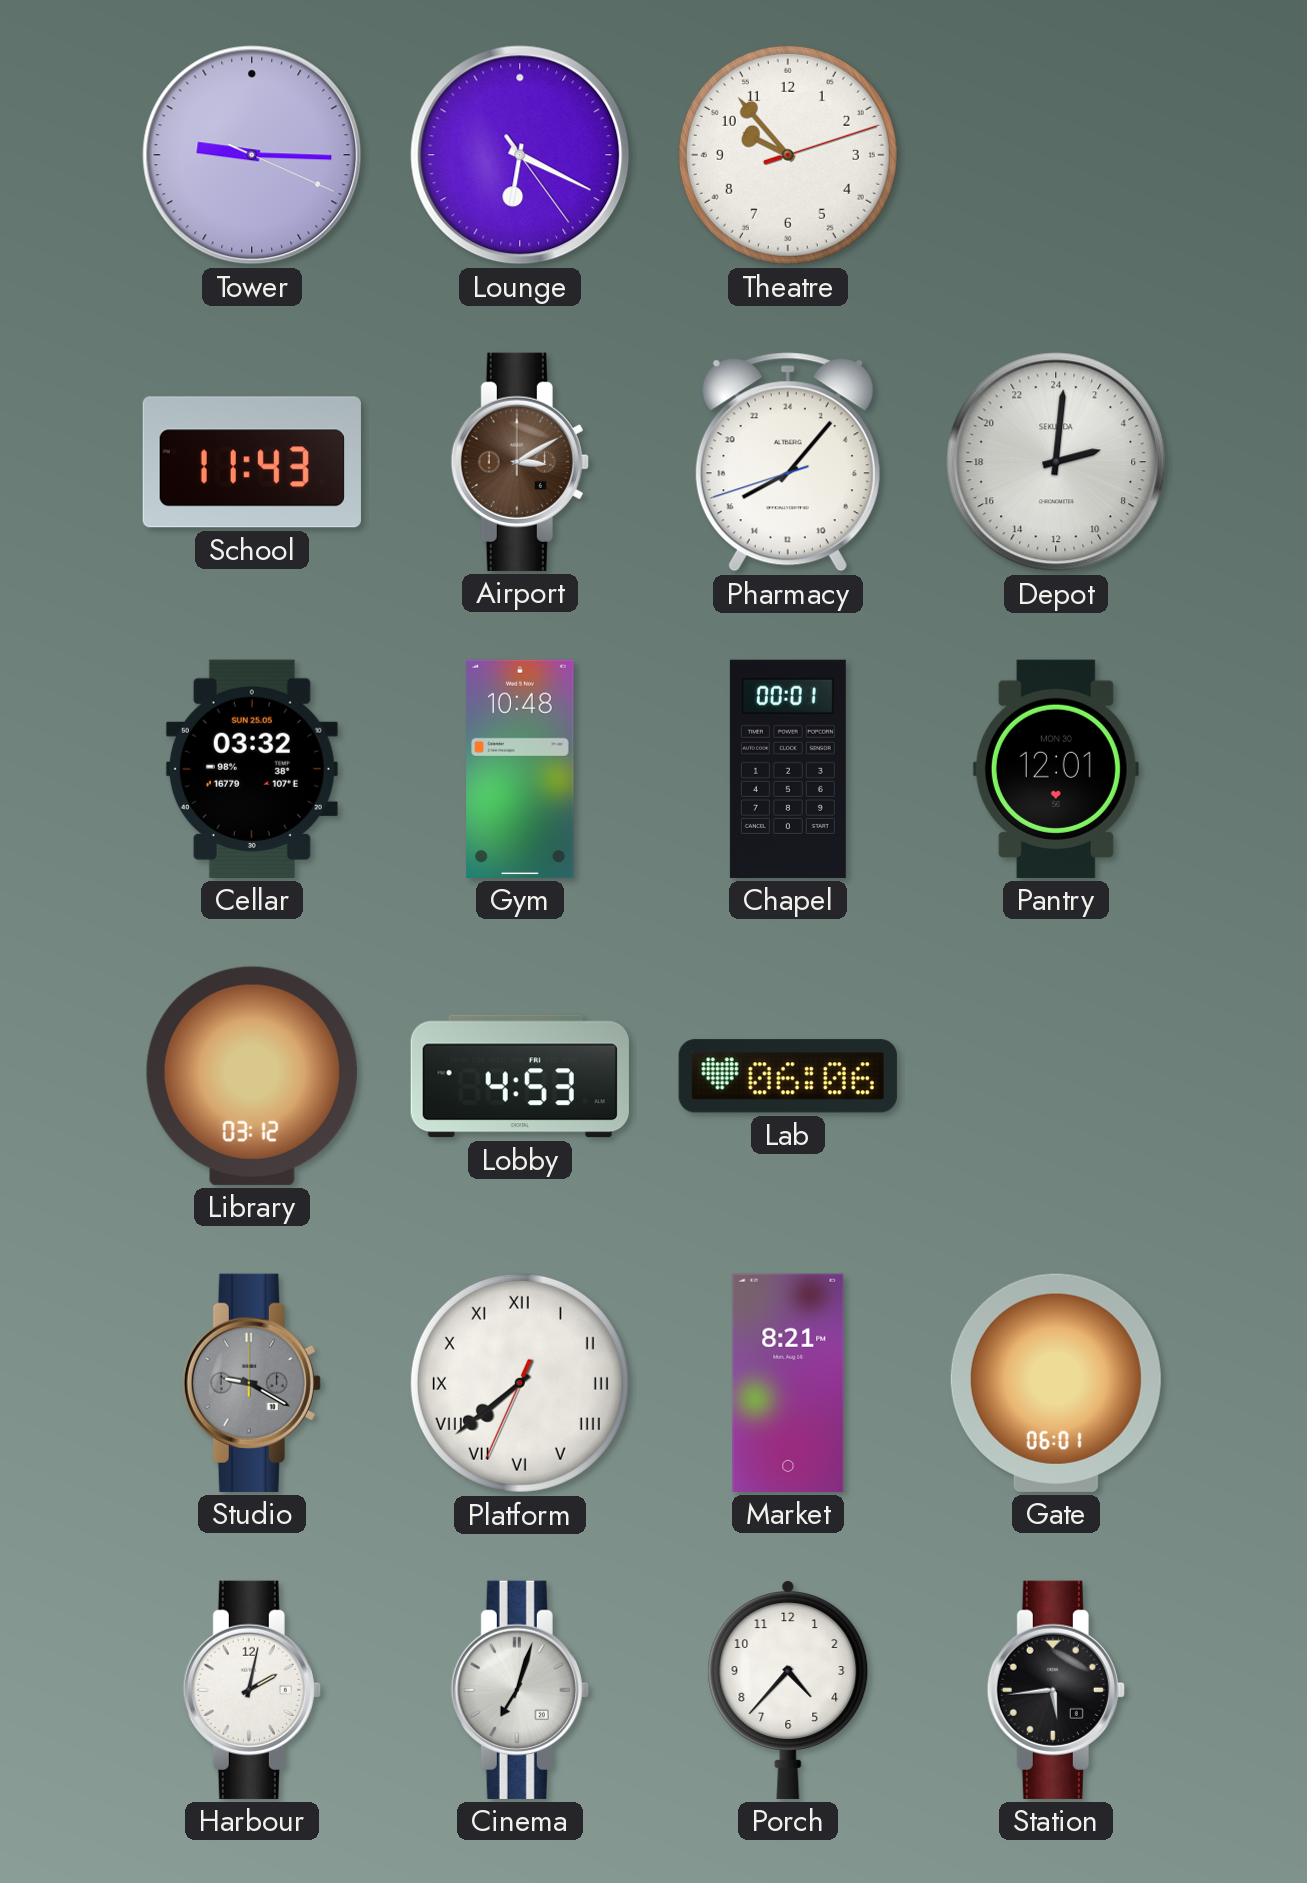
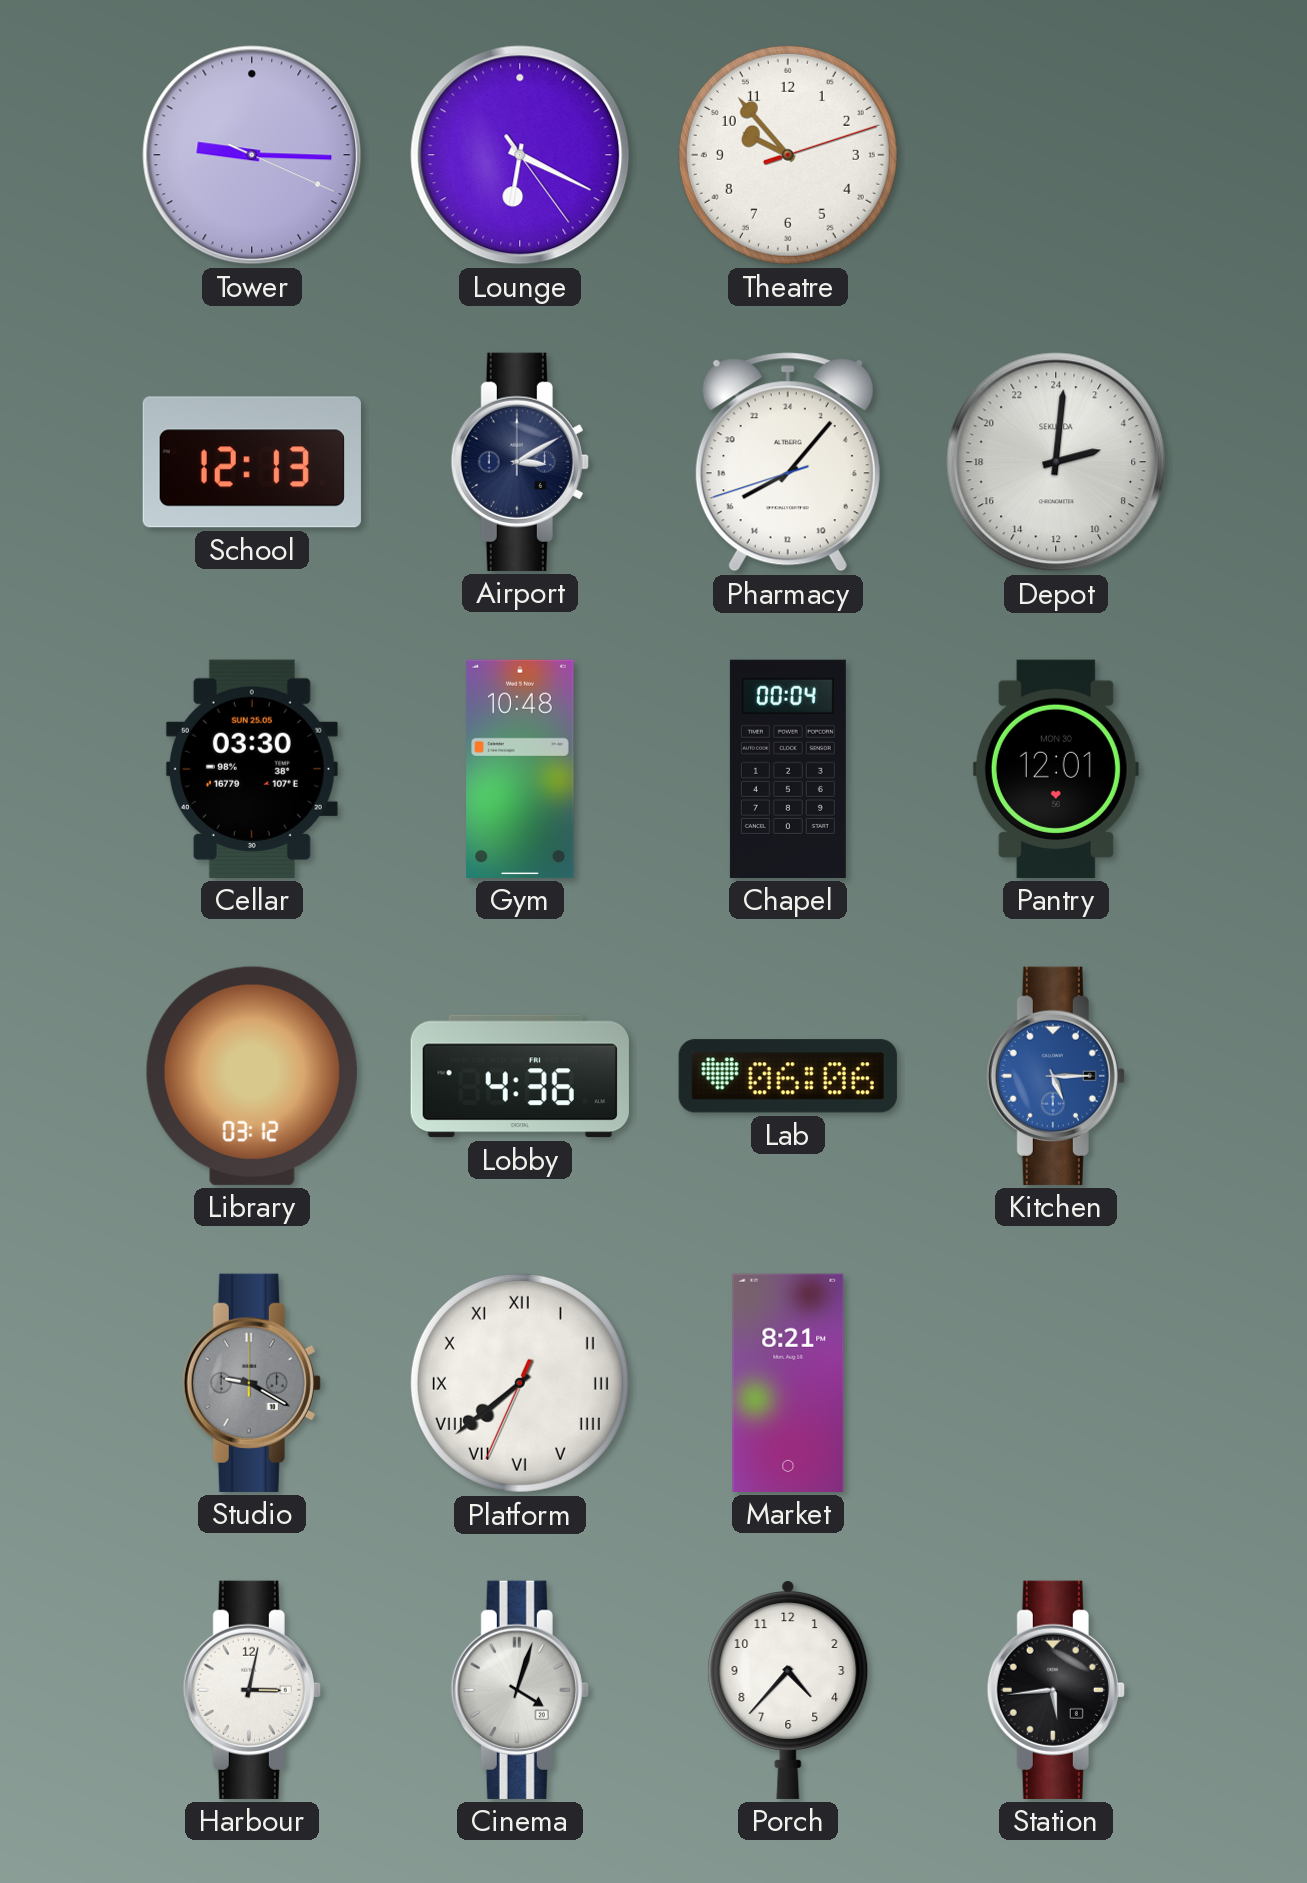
School: 11:43 -> 12:13
Airport dial: brown -> navy
Cellar: 03:32 -> 03:30
Chapel: 00:01 -> 00:04
Lobby: 4:53 -> 4:36
Kitchen: none -> 5:15
Gate: 06:01 -> none
Harbour: 2:02 -> 3:02
Cinema: 7:03 -> 4:03
